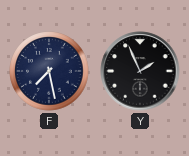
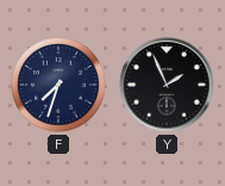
F: 7:28 -> 7:33
